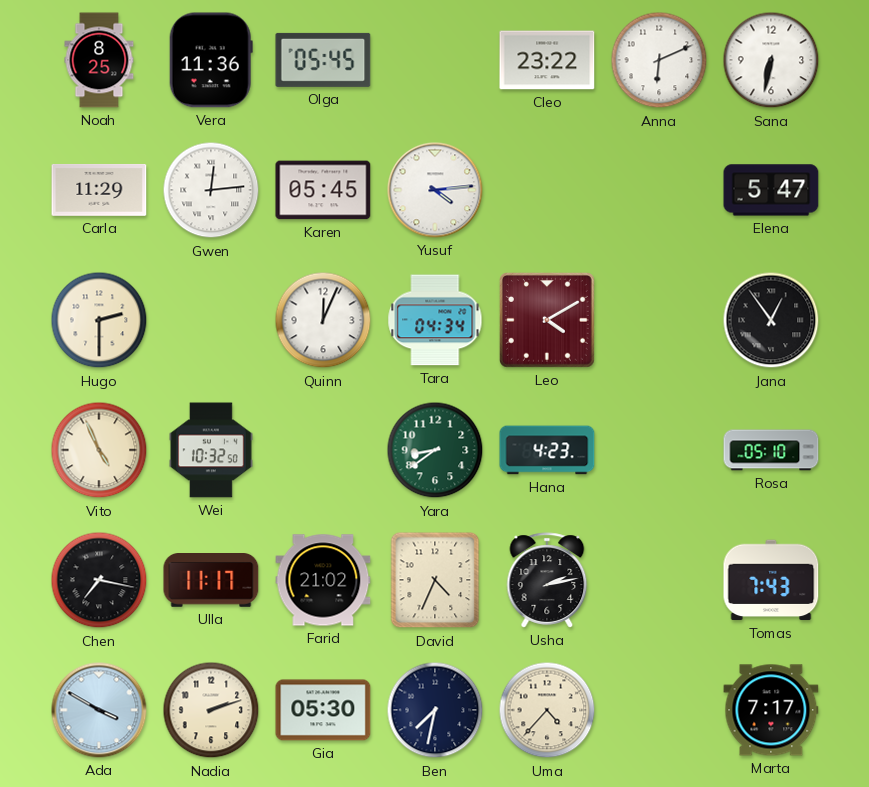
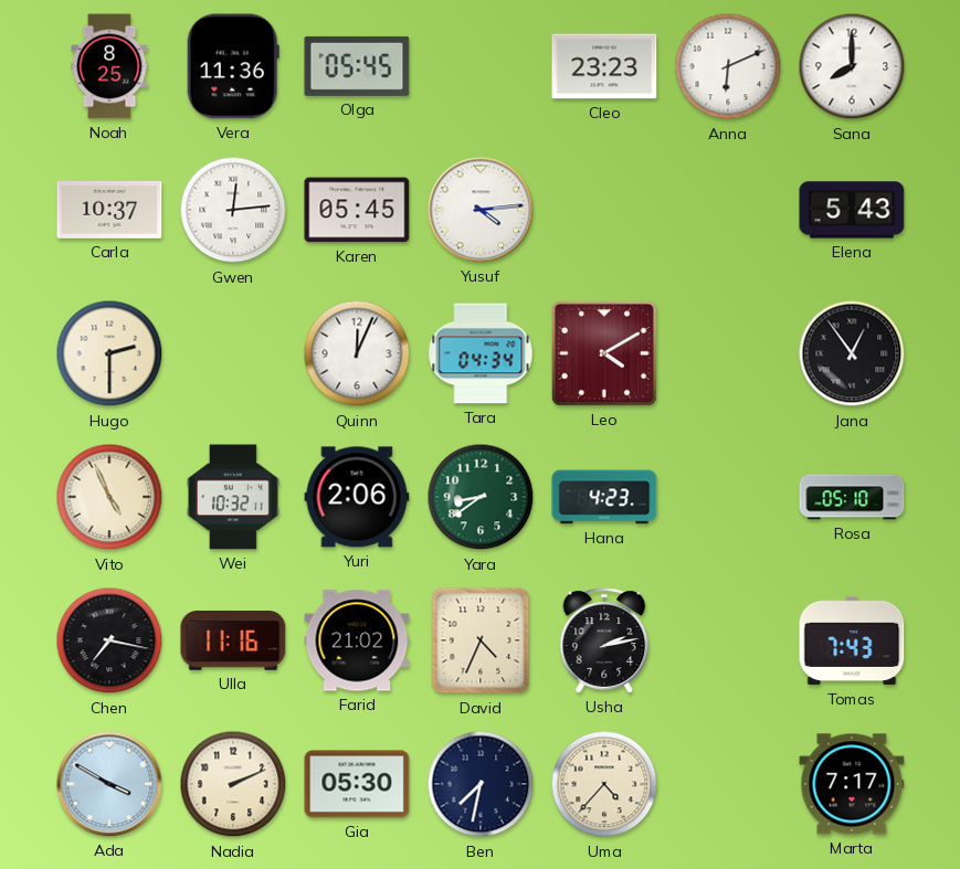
Cleo: 23:22 -> 23:23
Sana: 6:32 -> 8:00
Carla: 11:29 -> 10:37
Elena: 5:47 -> 5:43
Wei: 10:32:50 -> 10:32:11
Yuri: none -> 2:06
Ulla: 11:17 -> 11:16
Nadia: 2:12 -> 2:11
